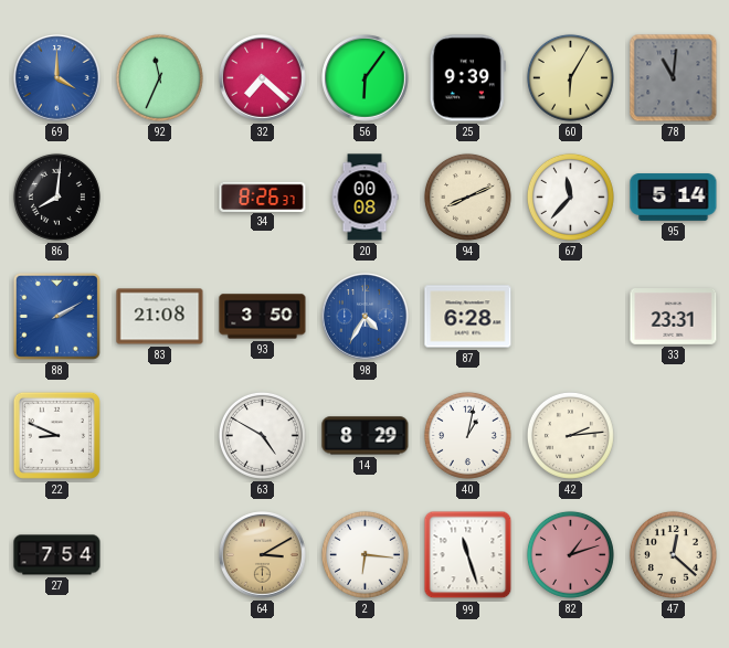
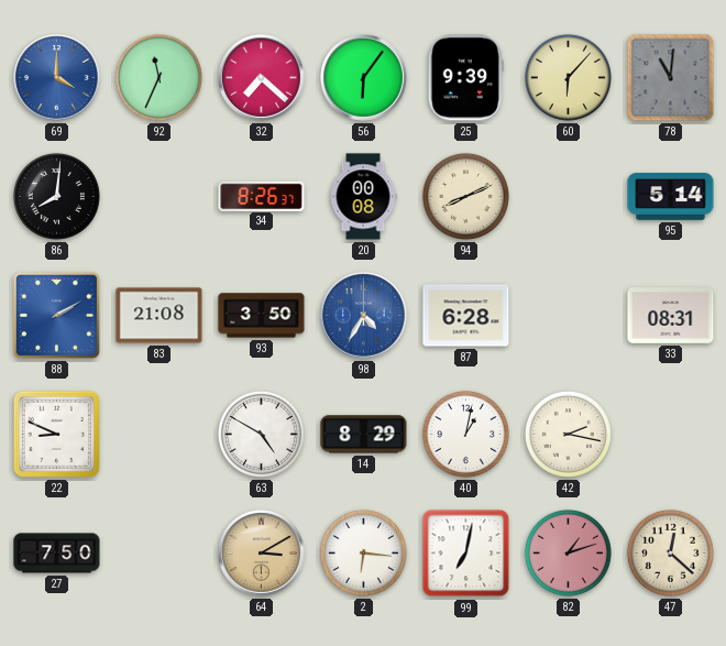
60: 6:05 -> 6:07
67: 11:37 -> none
33: 23:31 -> 08:31
42: 2:14 -> 2:17
27: 7:54 -> 7:50
99: 11:27 -> 7:02
